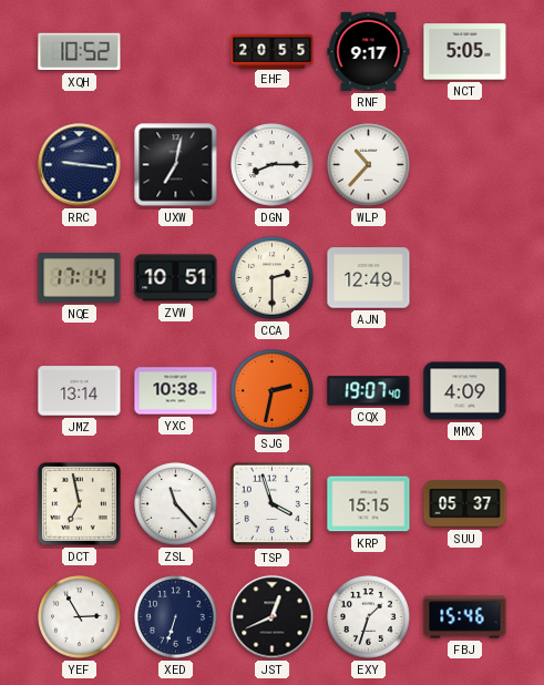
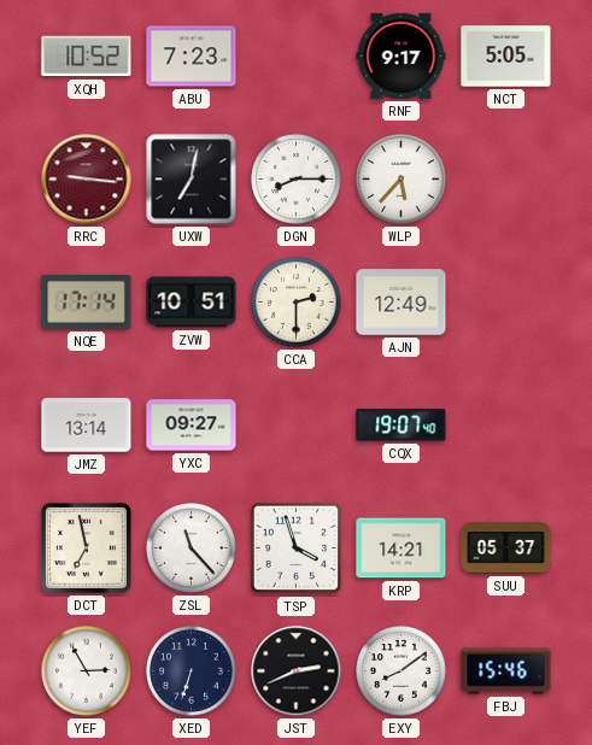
ABU: none -> 7:23
EHF: 20:55 -> none
RRC dial: navy -> burgundy
WLP: 10:37 -> 5:37
YXC: 10:38 -> 09:27
SJG: 2:32 -> none
MMX: 4:09 -> none
KRP: 15:15 -> 14:21
JST: 12:41 -> 2:41
EXY: 1:33 -> 8:09
